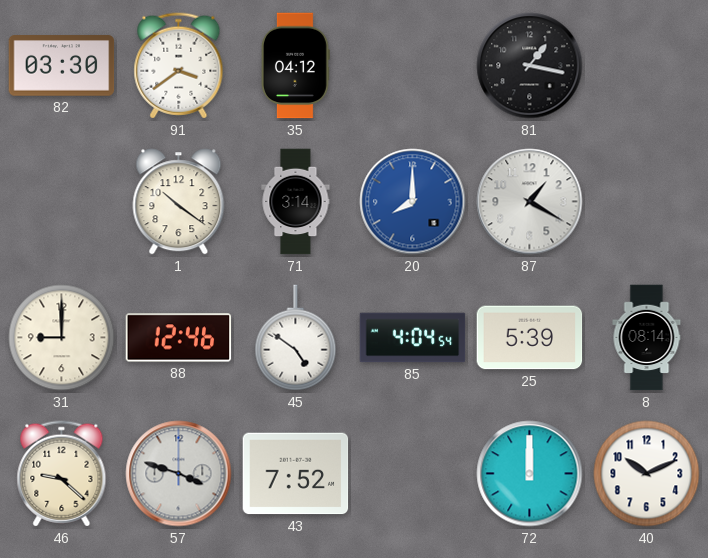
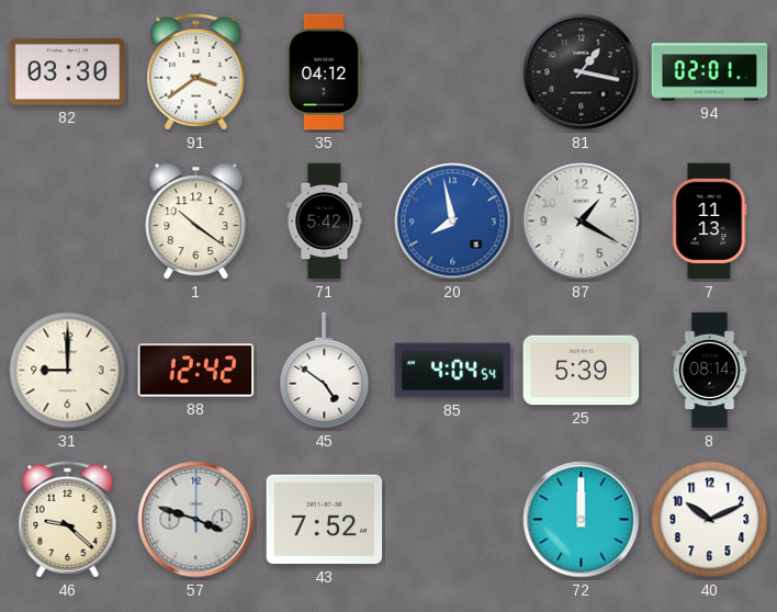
94: none -> 02:01
71: 3:14 -> 5:42
20: 8:00 -> 7:58
7: none -> 11:13
88: 12:46 -> 12:42
